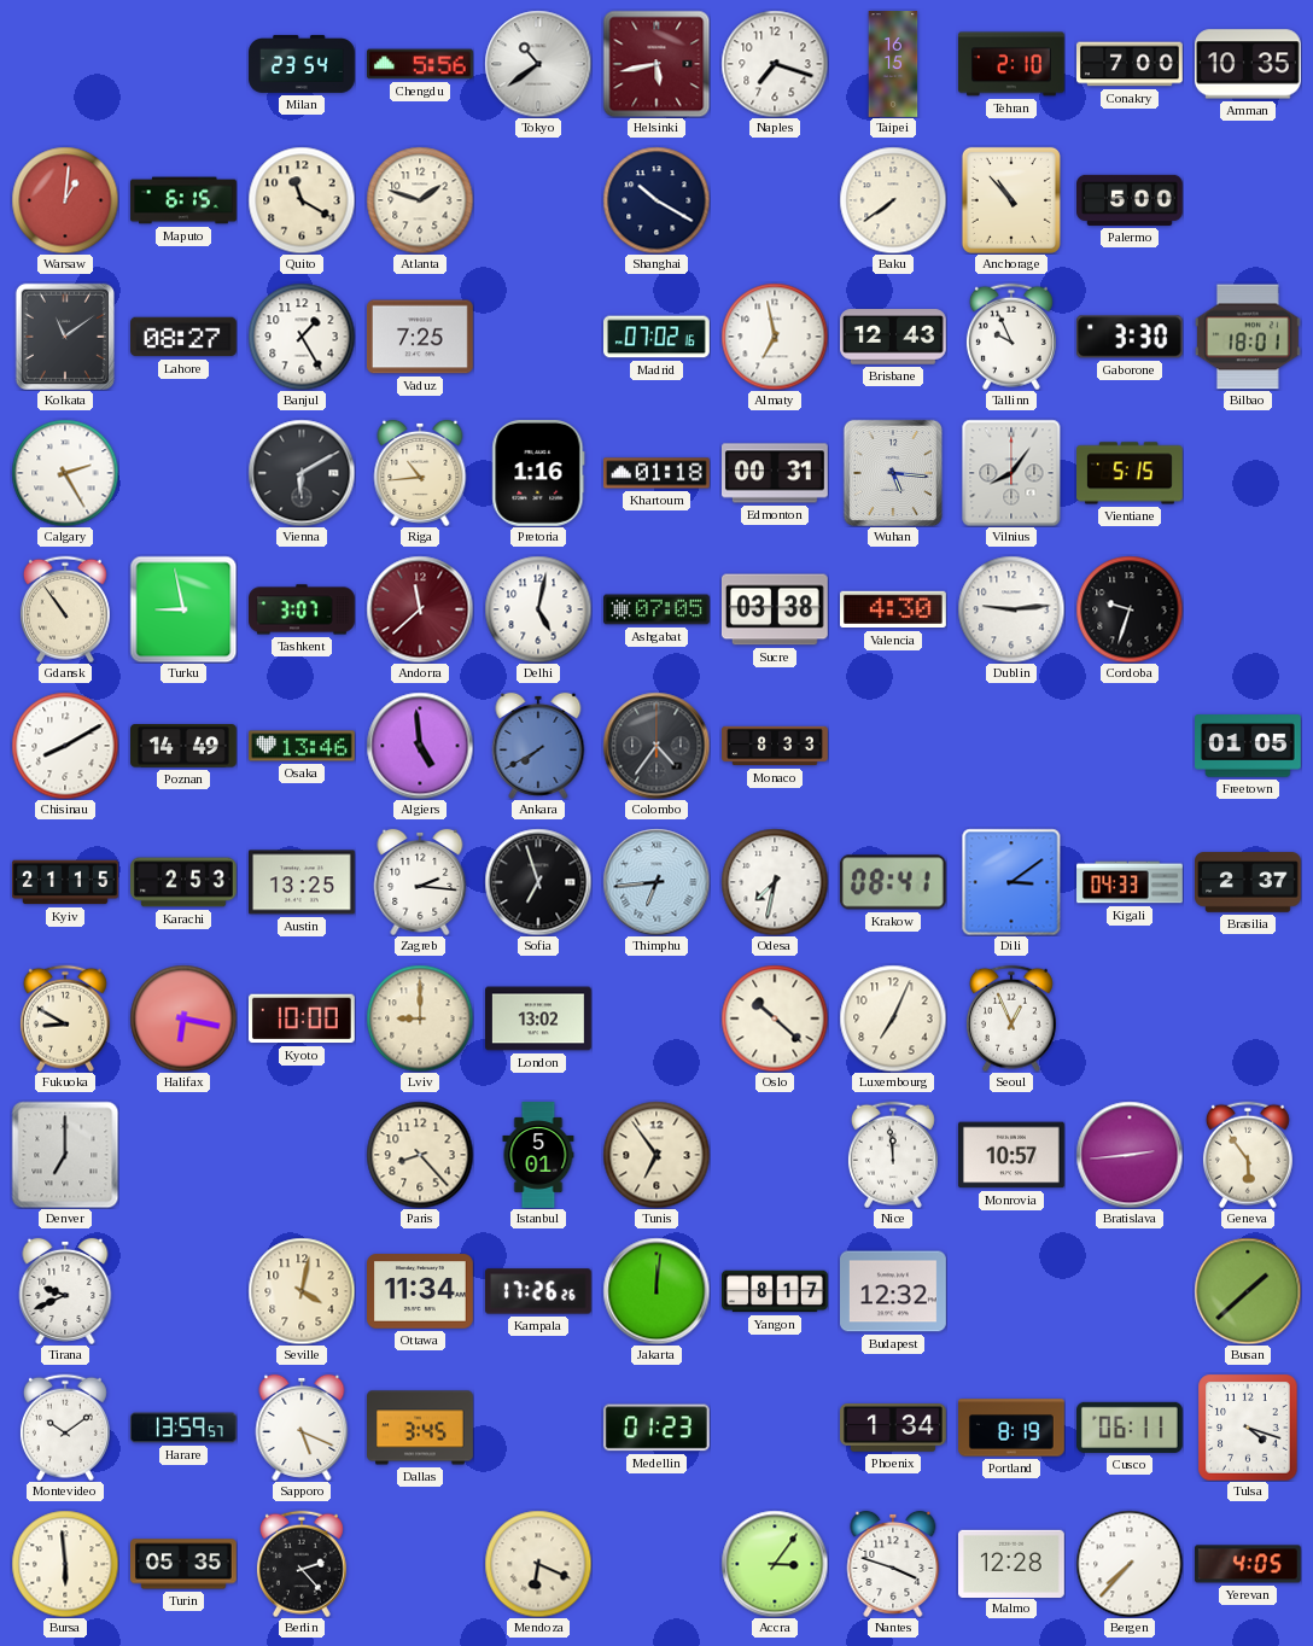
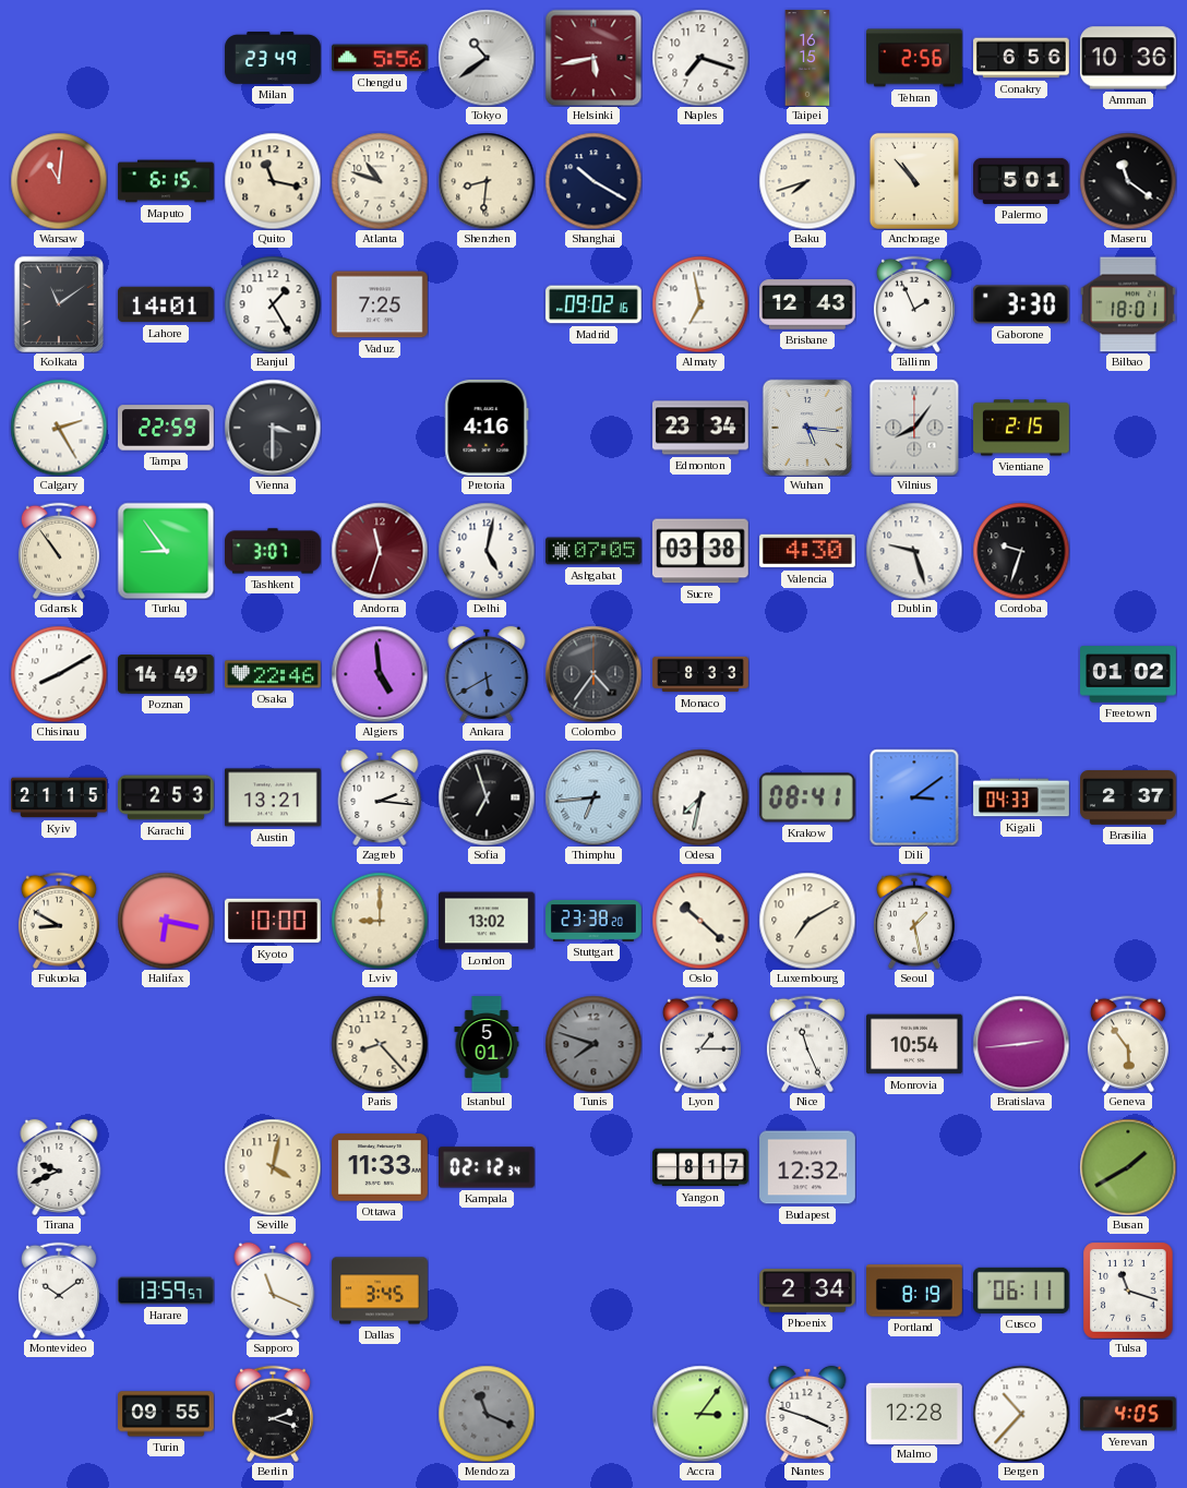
Milan: 23:54 -> 23:49
Tehran: 2:10 -> 2:56
Conakry: 7:00 -> 6:56
Amman: 10:35 -> 10:36
Warsaw: 1:01 -> 11:01
Quito: 11:20 -> 11:17
Atlanta: 1:48 -> 10:48
Shenzhen: none -> 8:31
Baku: 7:39 -> 7:42
Palermo: 5:00 -> 5:01
Maseru: none -> 11:21
Lahore: 08:27 -> 14:01
Madrid: 07:02 -> 09:02
Tallinn: 9:56 -> 1:56
Tampa: none -> 22:59
Vienna: 6:10 -> 3:30
Riga: 10:44 -> none
Pretoria: 1:16 -> 4:16
Khartoum: 01:18 -> none
Edmonton: 00:31 -> 23:34
Vientiane: 5:15 -> 2:15
Turku: 8:58 -> 8:54
Andorra: 11:38 -> 11:33
Dublin: 9:14 -> 9:27
Osaka: 13:46 -> 22:46
Ankara: 7:40 -> 5:40
Freetown: 01:05 -> 01:02
Austin: 13:25 -> 13:21
Stuttgart: none -> 23:38
Luxembourg: 7:04 -> 7:10
Seoul: 12:56 -> 1:28
Denver: 7:00 -> none
Tunis: 6:54 -> 7:48
Tunis dial: cream -> grey
Lyon: none -> 1:15
Nice: 11:59 -> 11:26
Monrovia: 10:57 -> 10:54
Ottawa: 11:34 -> 11:33
Kampala: 17:26 -> 02:12
Jakarta: 12:01 -> none
Busan: 1:38 -> 1:40
Sapporo: 5:19 -> 11:19
Medellin: 01:23 -> none
Phoenix: 1:34 -> 2:34
Tulsa: 4:18 -> 11:18
Bursa: 5:59 -> none
Turin: 05:35 -> 09:55
Berlin: 2:23 -> 2:18
Mendoza: 6:19 -> 11:19
Mendoza dial: cream -> grey
Bergen: 7:37 -> 10:37
